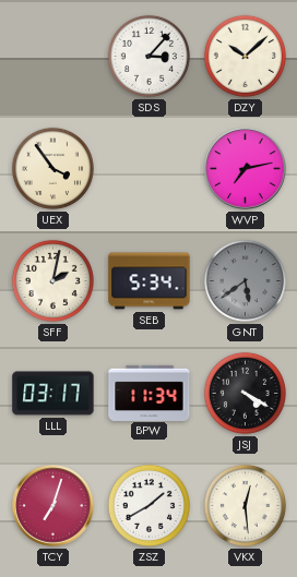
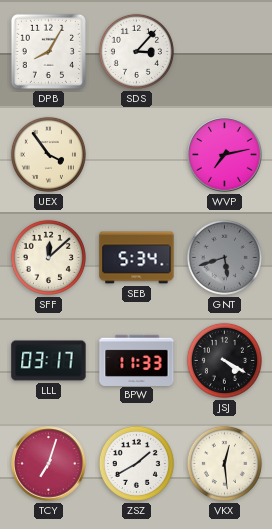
DPB: none -> 8:05
DZY: 10:08 -> none
SFF: 2:02 -> 12:08
GNT: 5:39 -> 5:42
BPW: 11:34 -> 11:33
